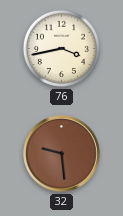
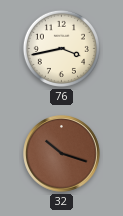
32: 9:29 -> 10:18
